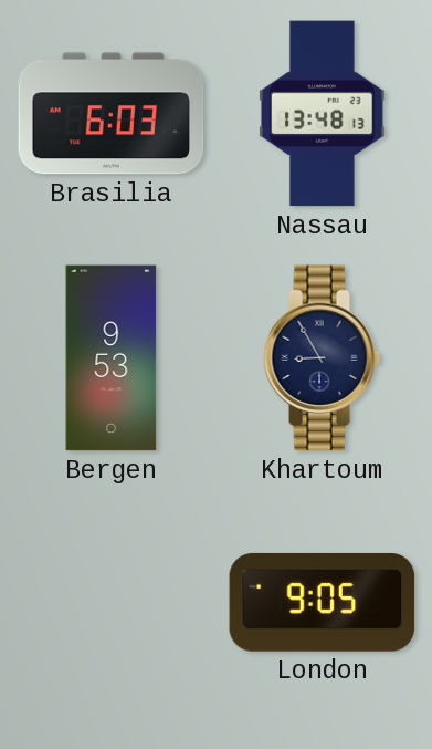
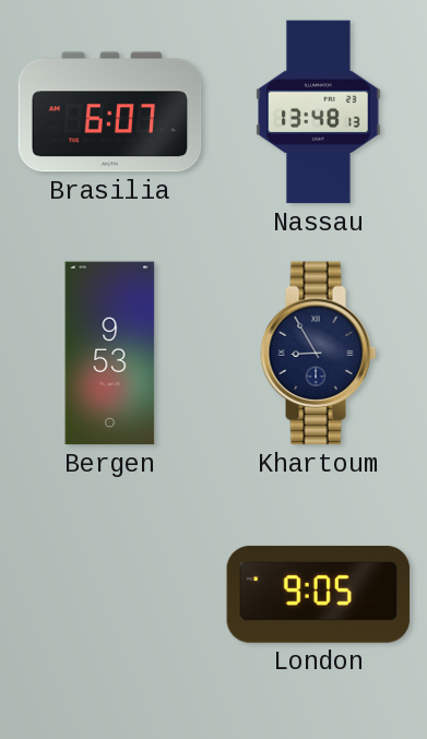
Brasilia: 6:03 -> 6:07
